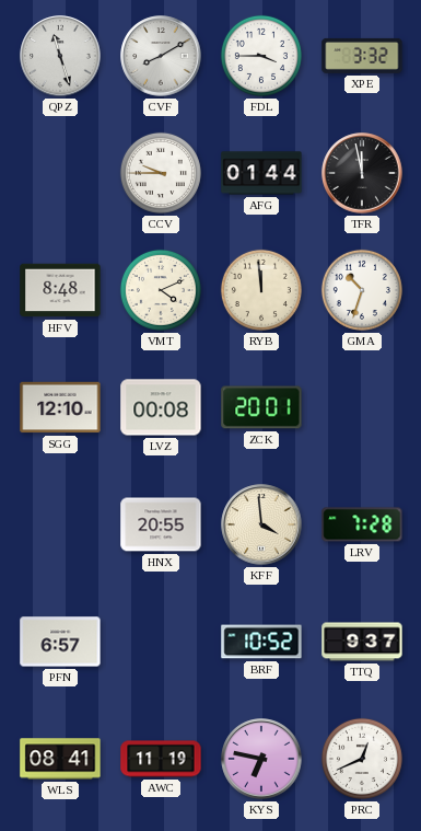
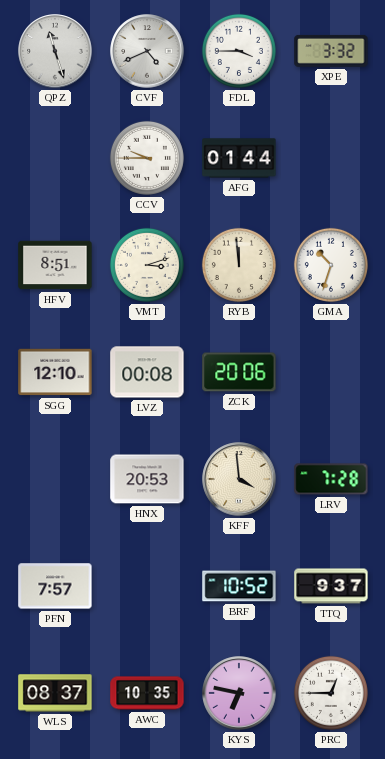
CVF: 8:10 -> 4:41
TFR: 11:58 -> none
HFV: 8:48 -> 8:51
VMT: 4:11 -> 3:12
ZCK: 20:01 -> 20:06
HNX: 20:55 -> 20:53
PFN: 6:57 -> 7:57
WLS: 08:41 -> 08:37
AWC: 11:19 -> 10:35
PRC: 12:41 -> 12:45
